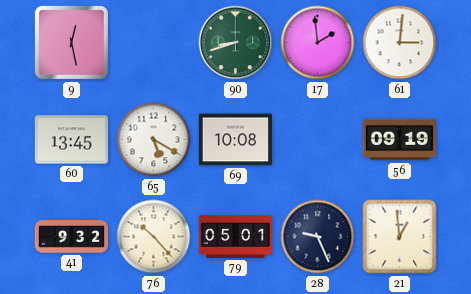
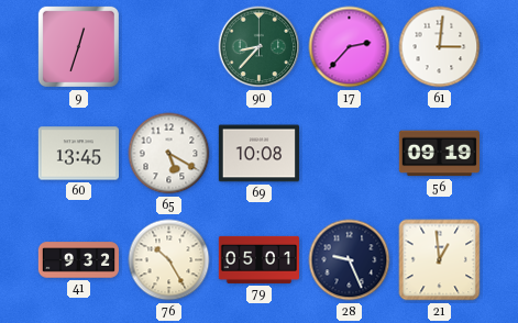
9: 12:28 -> 12:33
90: 8:42 -> 8:37
17: 1:59 -> 2:37
76: 10:23 -> 10:25
